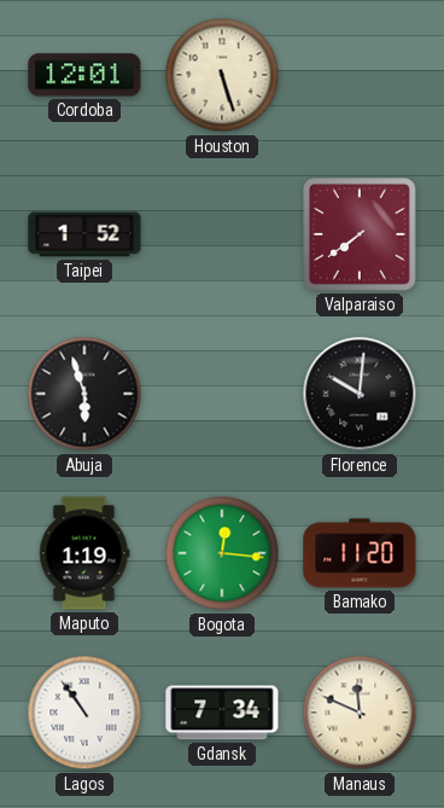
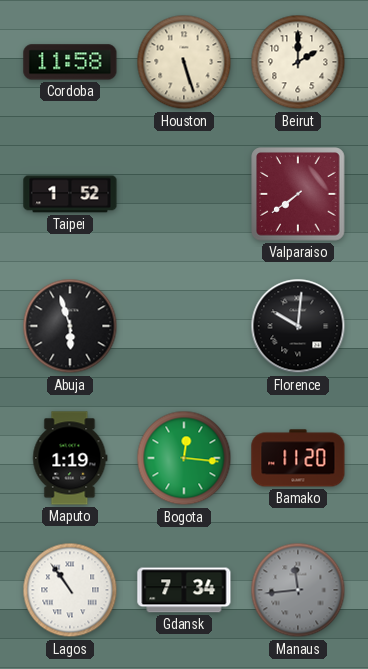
Cordoba: 12:01 -> 11:58
Beirut: none -> 2:00
Manaus: 11:49 -> 11:44
Manaus dial: cream -> grey
